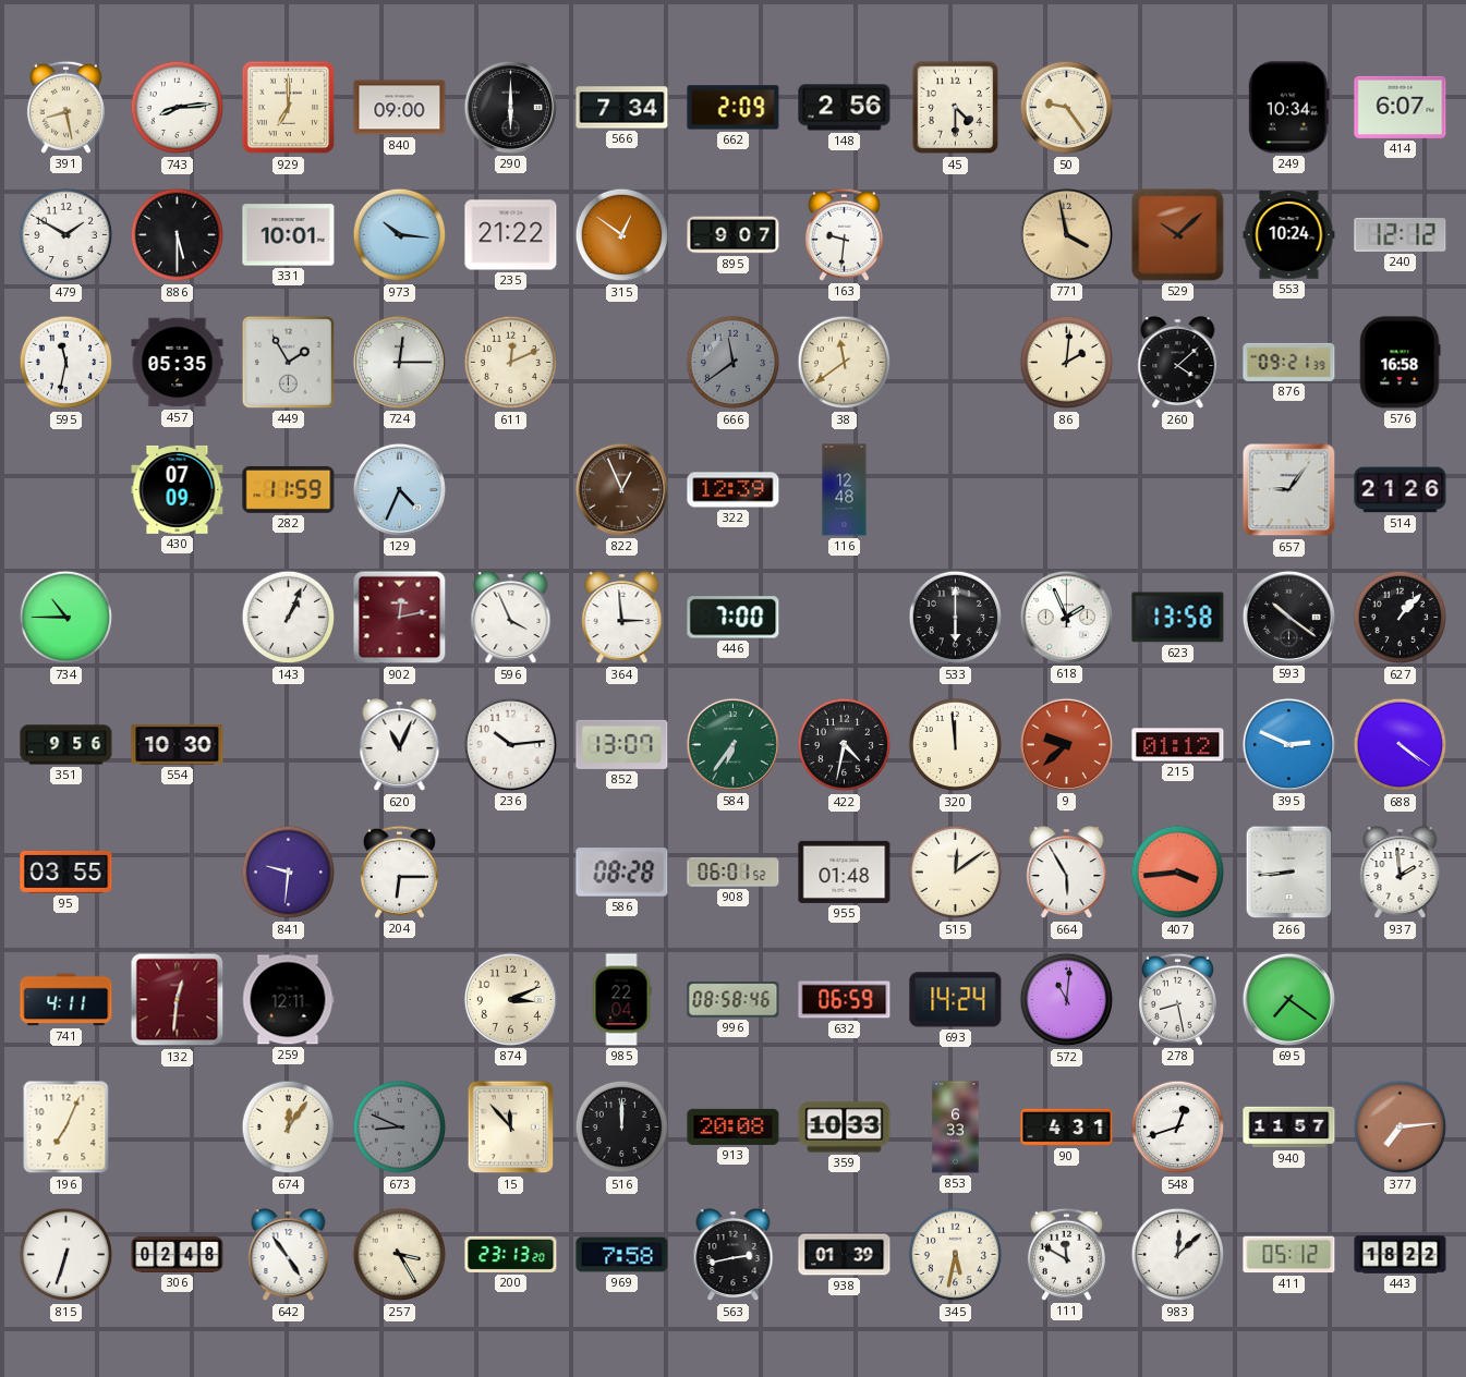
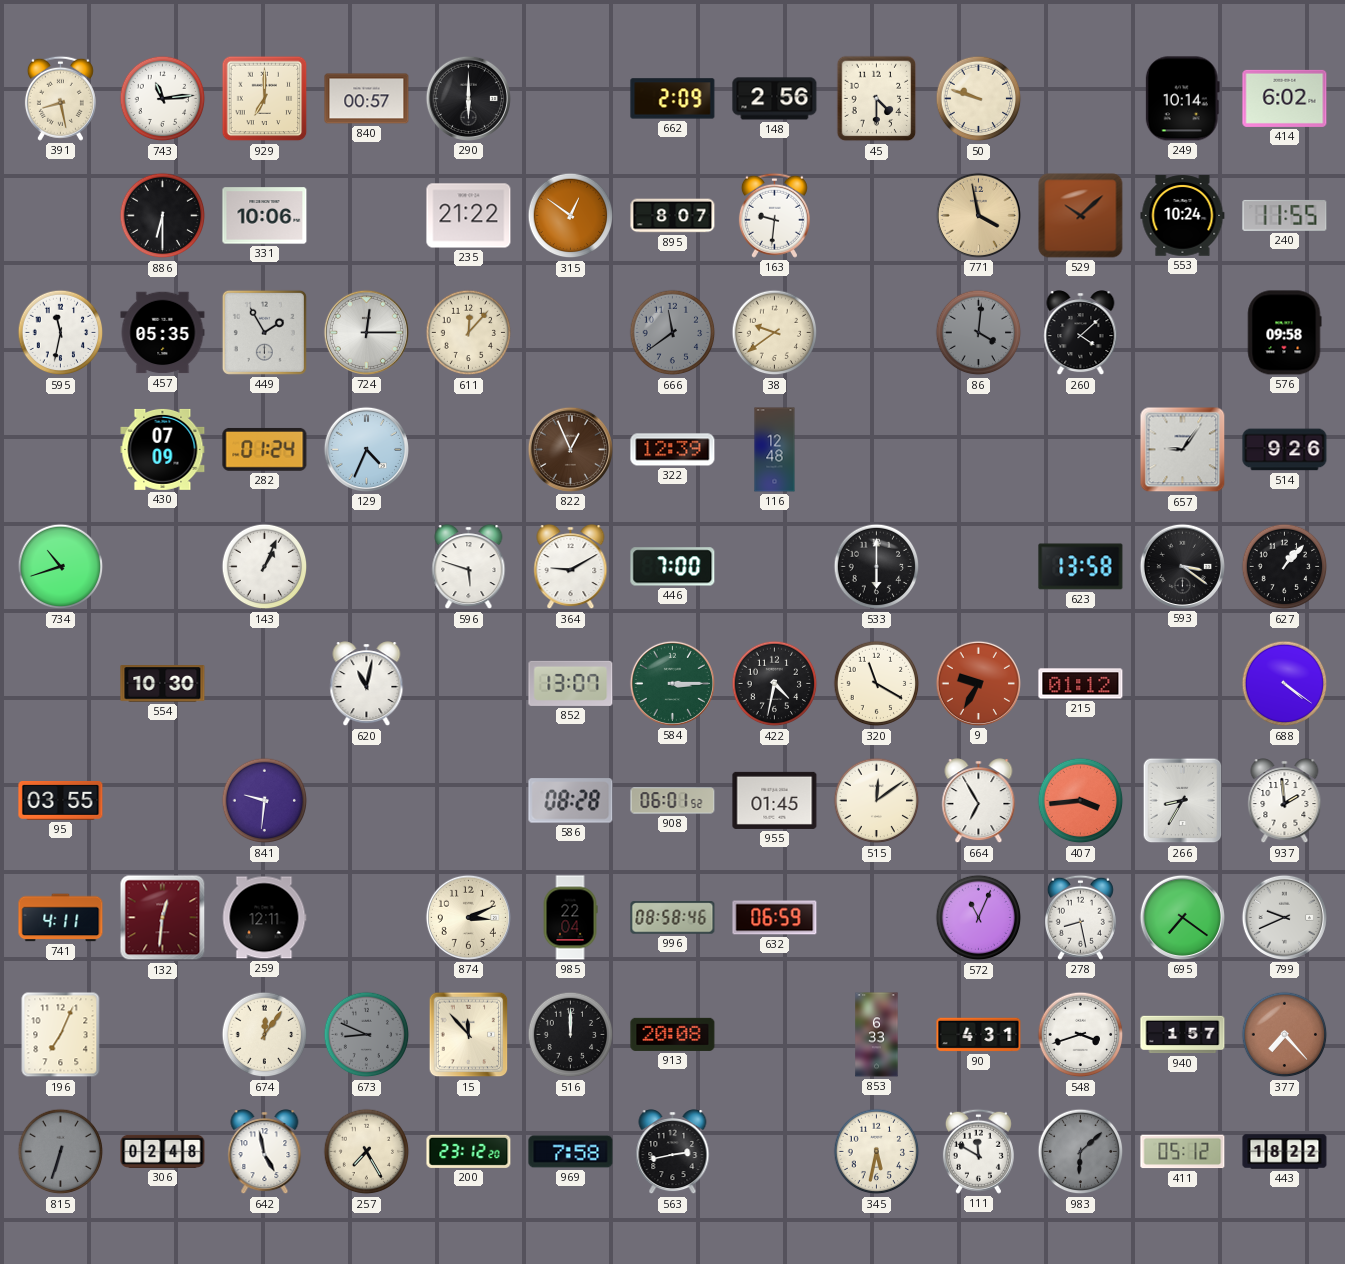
743: 8:14 -> 11:14
840: 09:00 -> 00:57
566: 7:34 -> none
50: 9:24 -> 9:48
249: 10:34 -> 10:14
414: 6:07 -> 6:02
479: 1:50 -> none
886: 5:30 -> 6:30
331: 10:01 -> 10:06
973: 10:16 -> none
895: 9:07 -> 8:07
240: 12:12 -> 11:55
611: 12:11 -> 12:07
38: 11:39 -> 9:39
86: 2:01 -> 4:01
86 dial: cream -> grey
876: 09:21 -> none
576: 16:58 -> 09:58
282: 11:59 -> 01:24
514: 21:26 -> 9:26
734: 10:45 -> 10:42
902: 12:13 -> none
596: 3:56 -> 5:48
364: 2:59 -> 9:10
618: 1:56 -> none
593: 10:21 -> 3:21
351: 9:56 -> none
620: 11:04 -> 11:02
236: 10:14 -> none
584: 6:36 -> 3:15
320: 11:59 -> 11:20
9: 9:38 -> 9:35
395: 2:49 -> none
204: 6:15 -> none
955: 01:48 -> 01:45
664: 5:55 -> 6:55
266: 8:44 -> 8:35
693: 14:24 -> none
572: 11:01 -> 11:04
799: none -> 9:41
359: 10:33 -> none
548: 12:42 -> 3:42
940: 11:57 -> 1:57
377: 7:14 -> 7:23
815 dial: white -> grey
642: 4:54 -> 4:58
257: 3:25 -> 7:25
200: 23:13 -> 23:12
938: 01:39 -> none
983: 12:08 -> 6:08
983 dial: white -> grey
